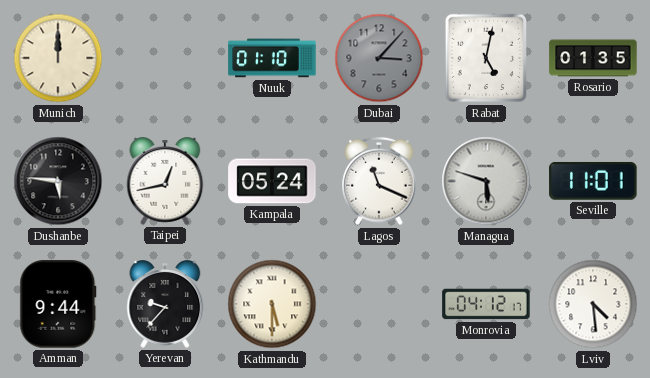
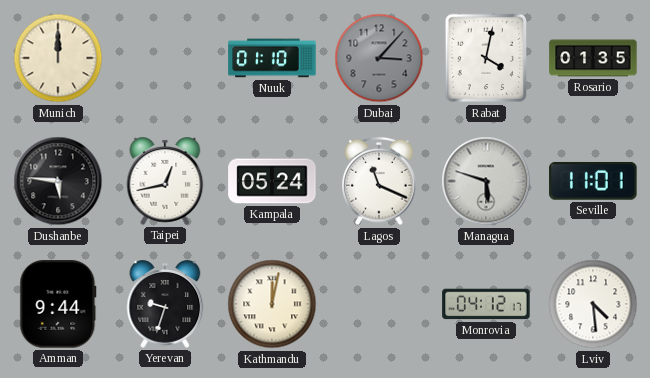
Rabat: 5:02 -> 4:02
Yerevan: 9:37 -> 9:33
Kathmandu: 5:30 -> 12:02
